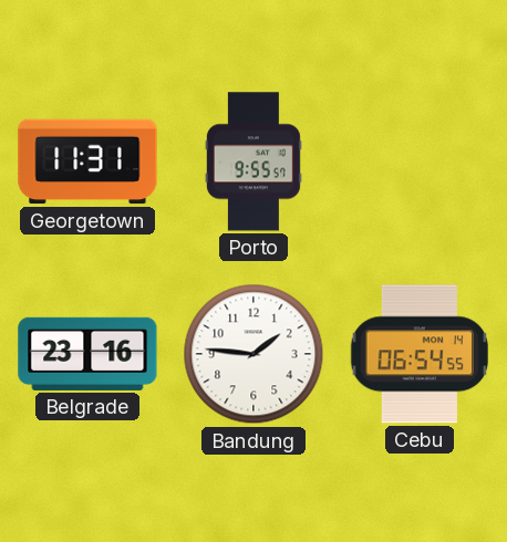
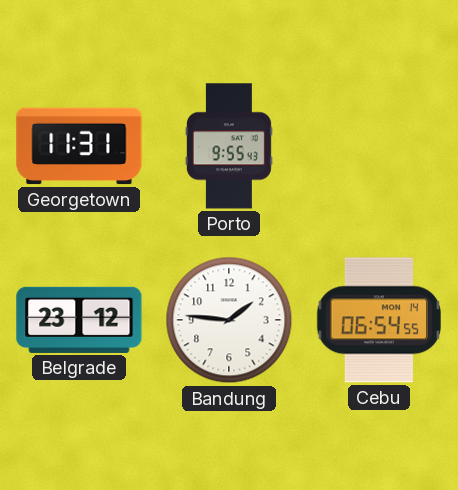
Porto: 9:55:57 -> 9:55:43
Belgrade: 23:16 -> 23:12
